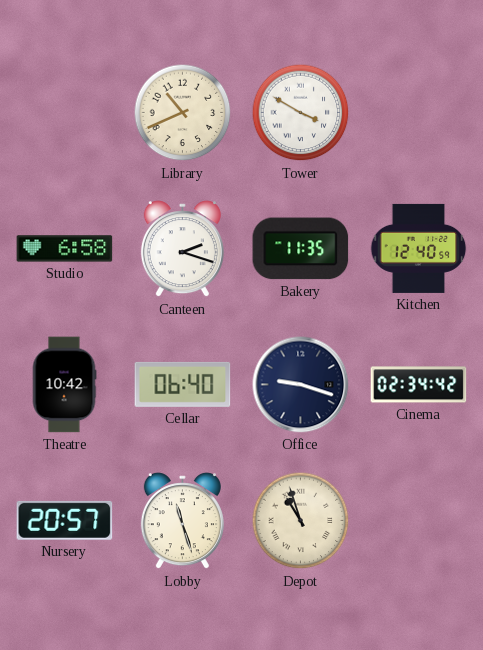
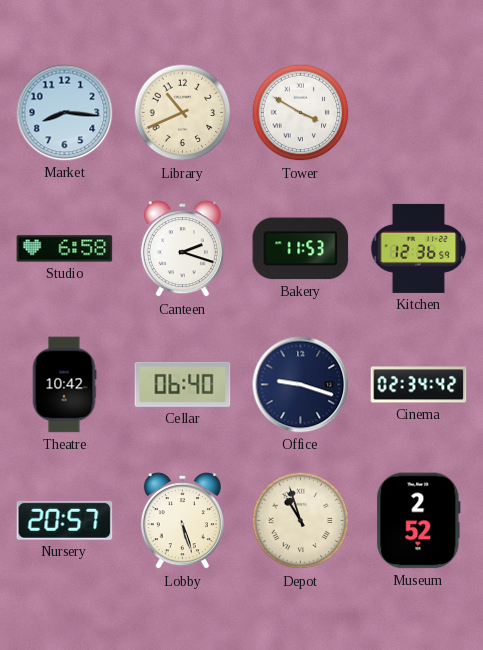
Market: none -> 8:16
Bakery: 11:35 -> 11:53
Kitchen: 12:40 -> 12:36
Lobby: 11:27 -> 5:27
Museum: none -> 2:52
